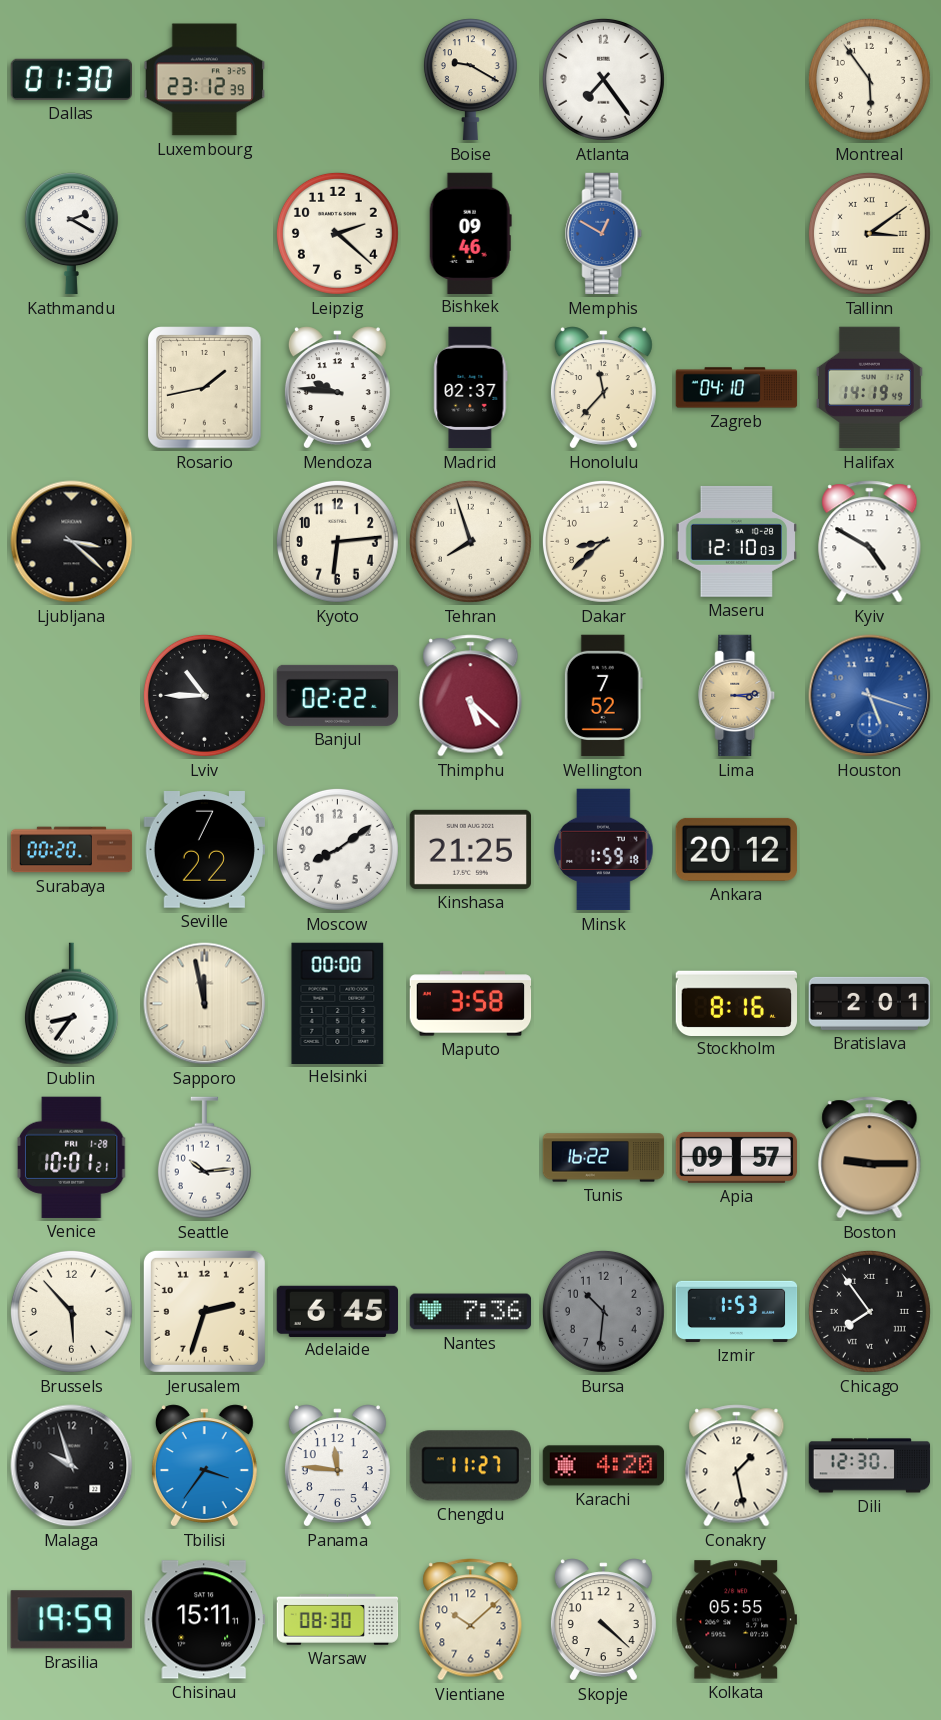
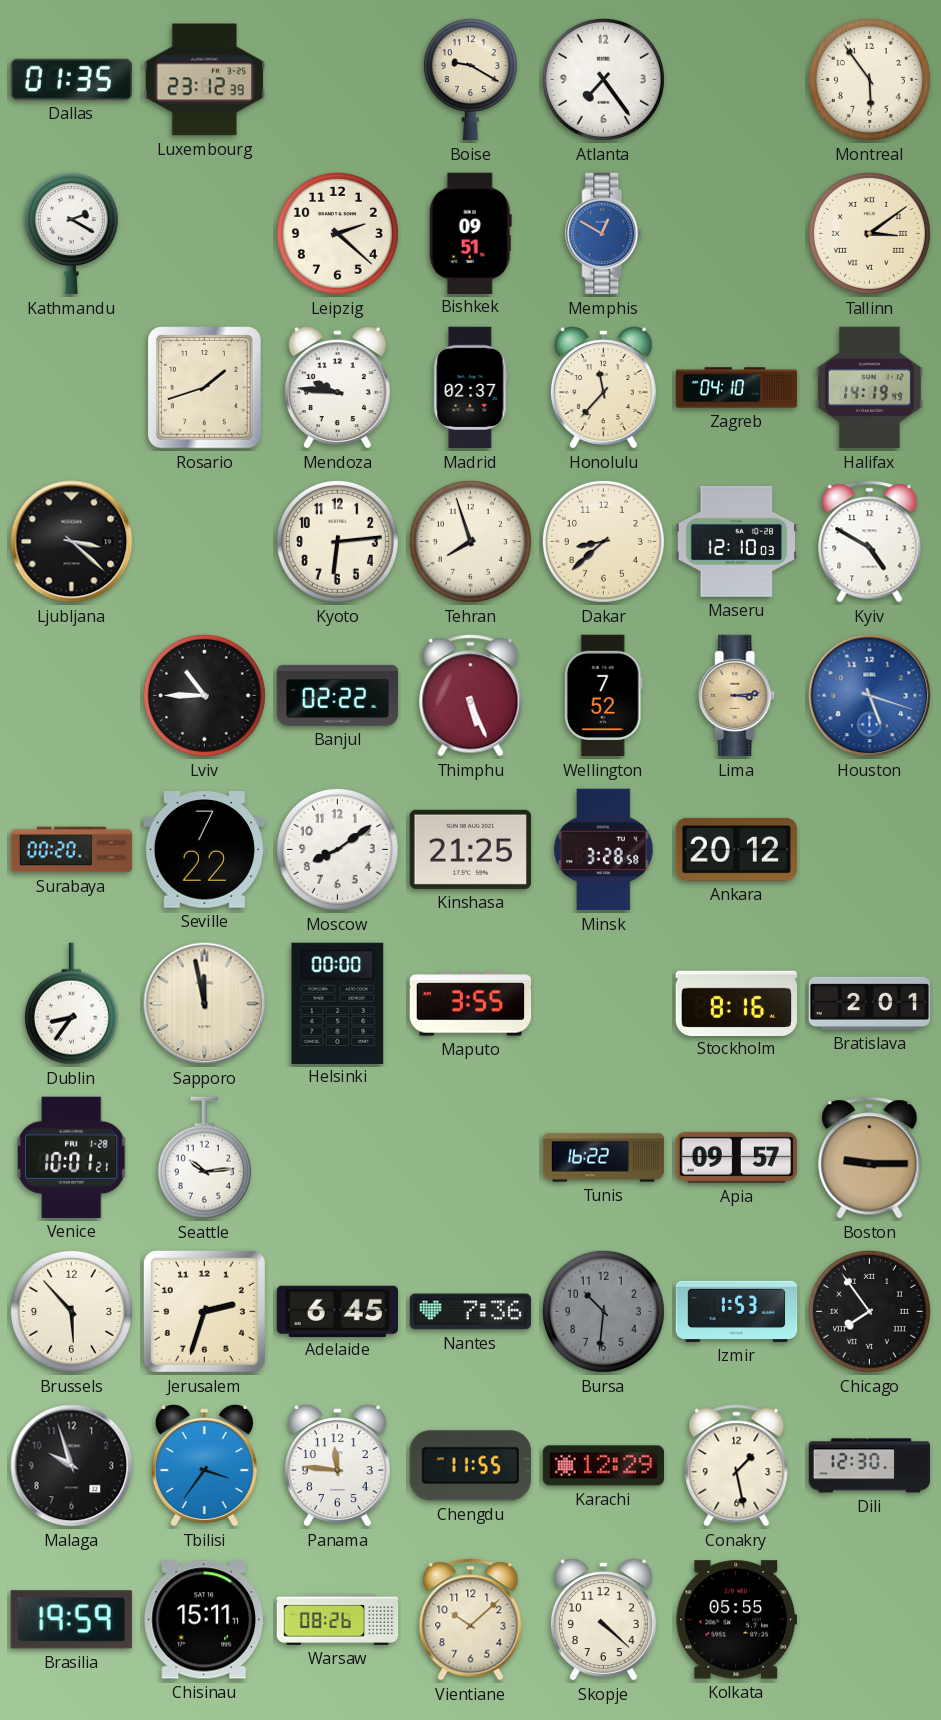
Dallas: 01:30 -> 01:35
Bishkek: 09:46 -> 09:51
Rosario: 1:43 -> 1:42
Thimphu: 5:22 -> 5:26
Minsk: 1:59 -> 3:28
Maputo: 3:58 -> 3:55
Chengdu: 11:27 -> 11:55
Karachi: 4:20 -> 12:29
Warsaw: 08:30 -> 08:26
